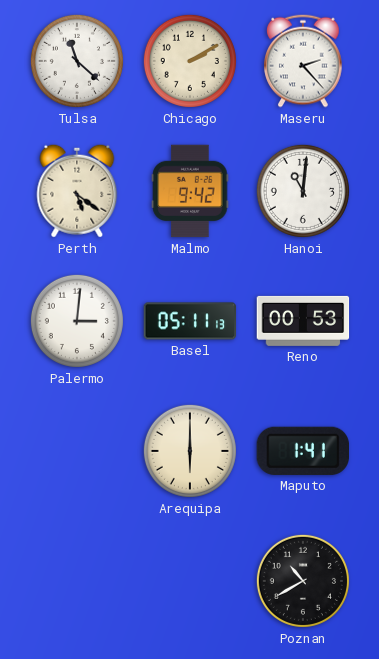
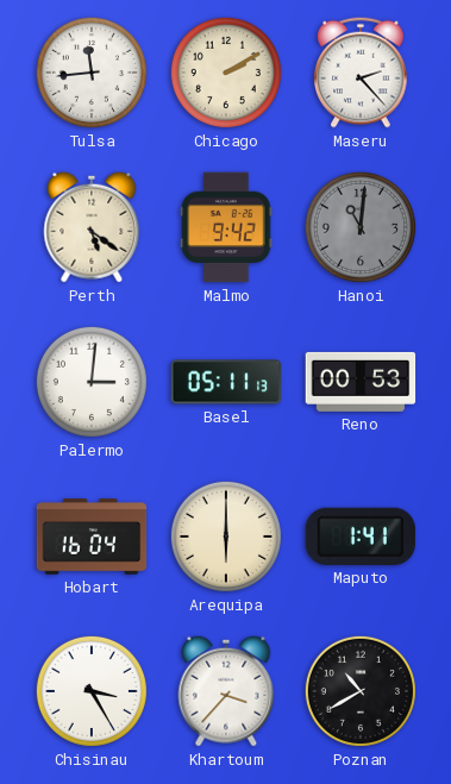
Tulsa: 11:22 -> 11:44
Hanoi dial: white -> grey
Hobart: none -> 16:04
Chisinau: none -> 3:25
Khartoum: none -> 3:37
